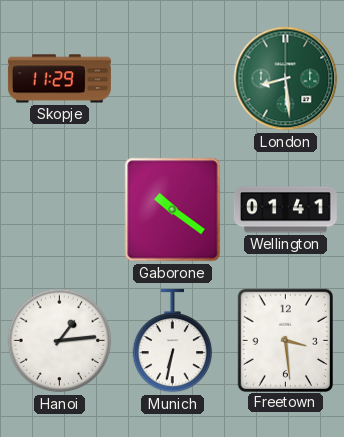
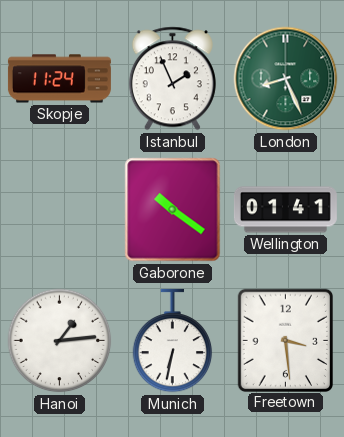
Skopje: 11:29 -> 11:24
Istanbul: none -> 1:56
London: 8:29 -> 8:26
